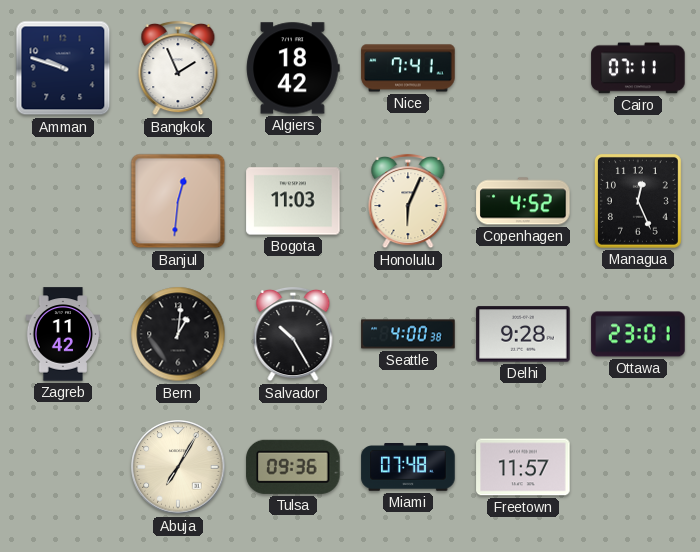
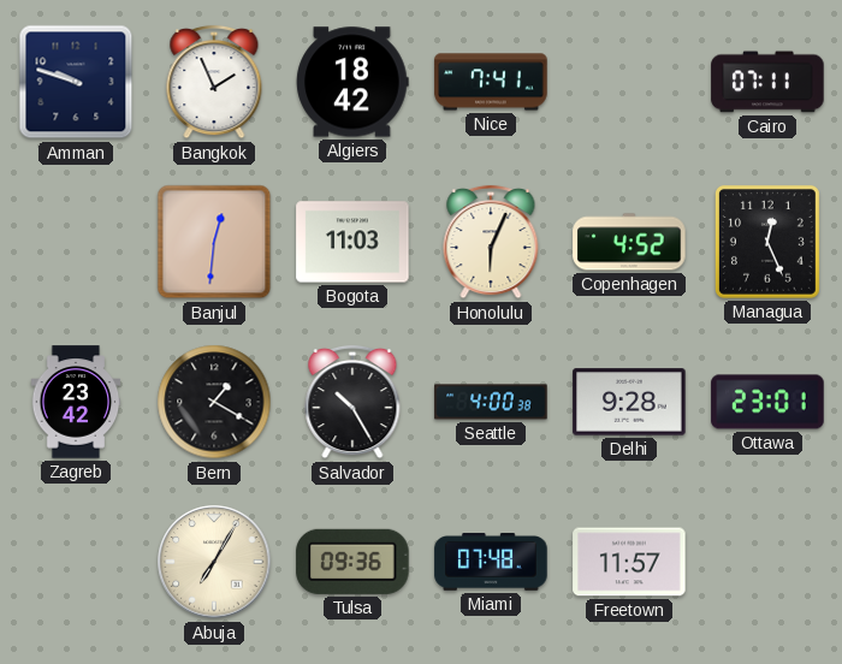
Zagreb: 11:42 -> 23:42
Bern: 1:01 -> 1:20
